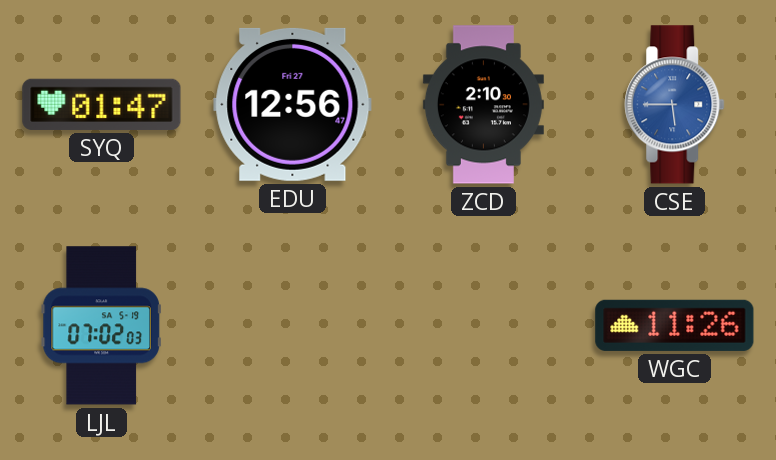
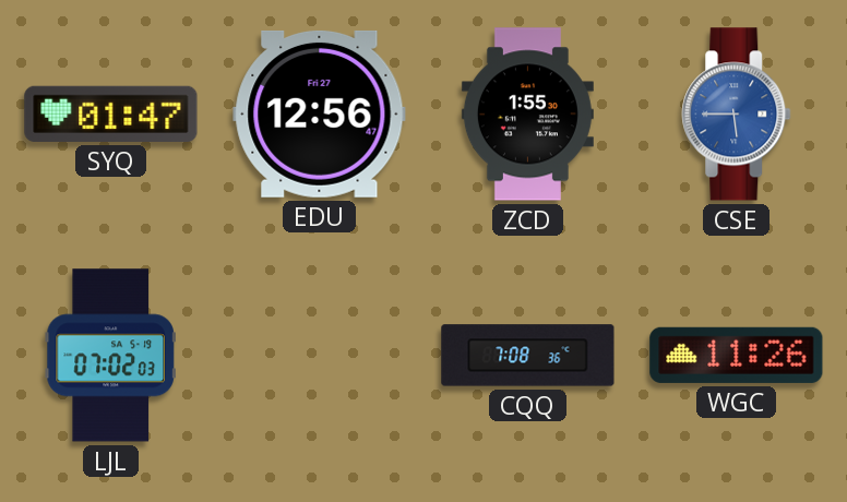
ZCD: 2:10 -> 1:55
CQQ: none -> 7:08
